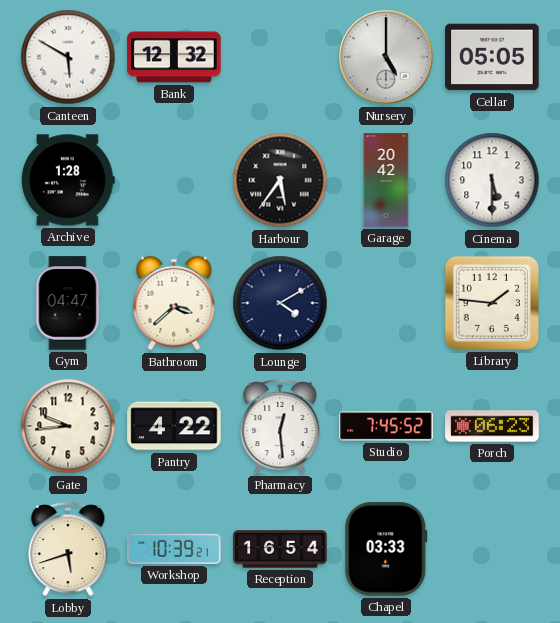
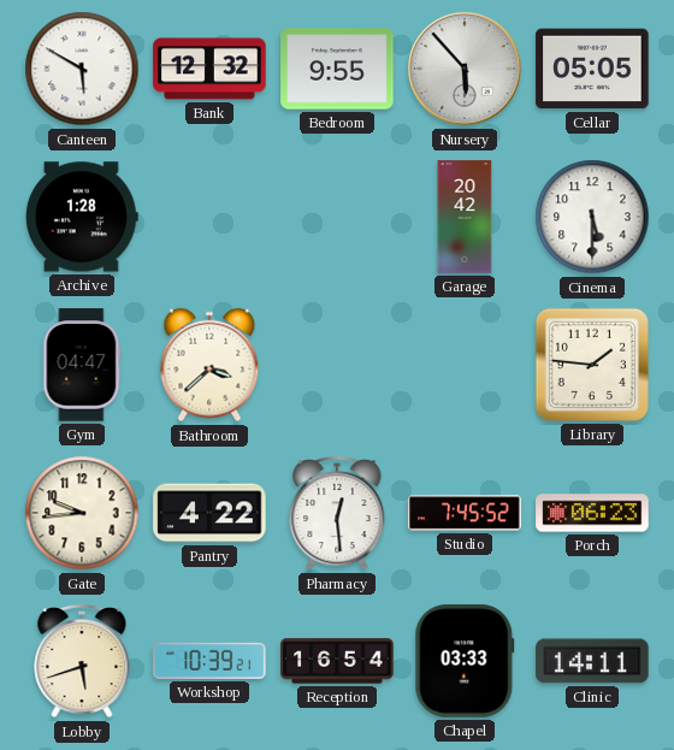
Bedroom: none -> 9:55
Nursery: 5:00 -> 5:53
Harbour: 5:36 -> none
Lounge: 4:10 -> none
Clinic: none -> 14:11
